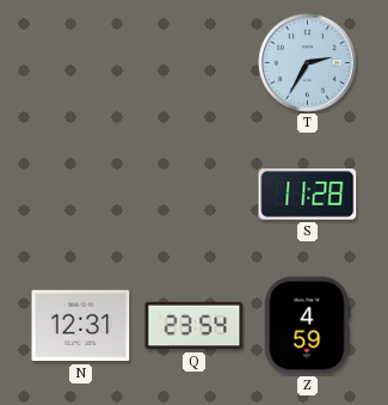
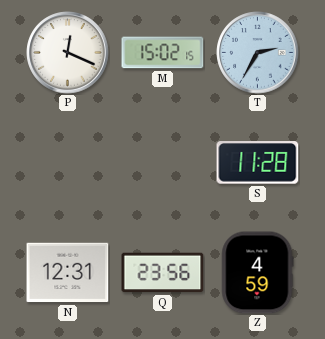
P: none -> 12:19
M: none -> 15:02
Q: 23:54 -> 23:56
